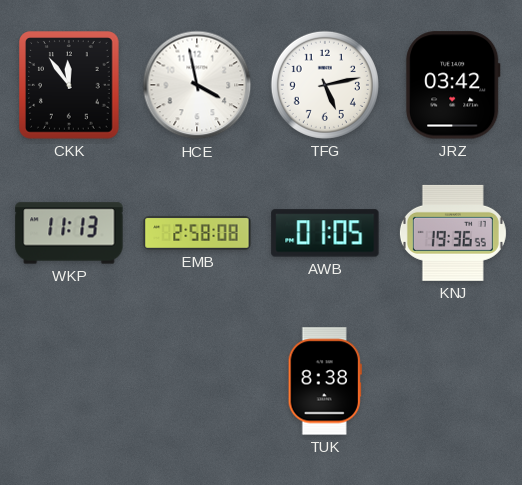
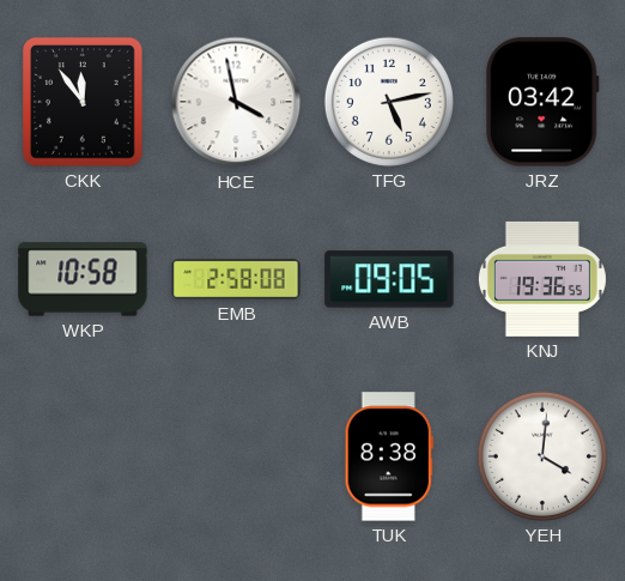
WKP: 11:13 -> 10:58
AWB: 01:05 -> 09:05
YEH: none -> 4:01
